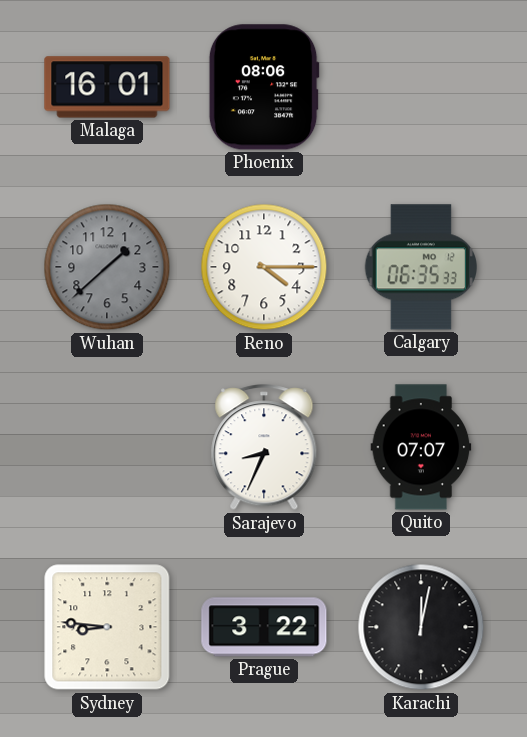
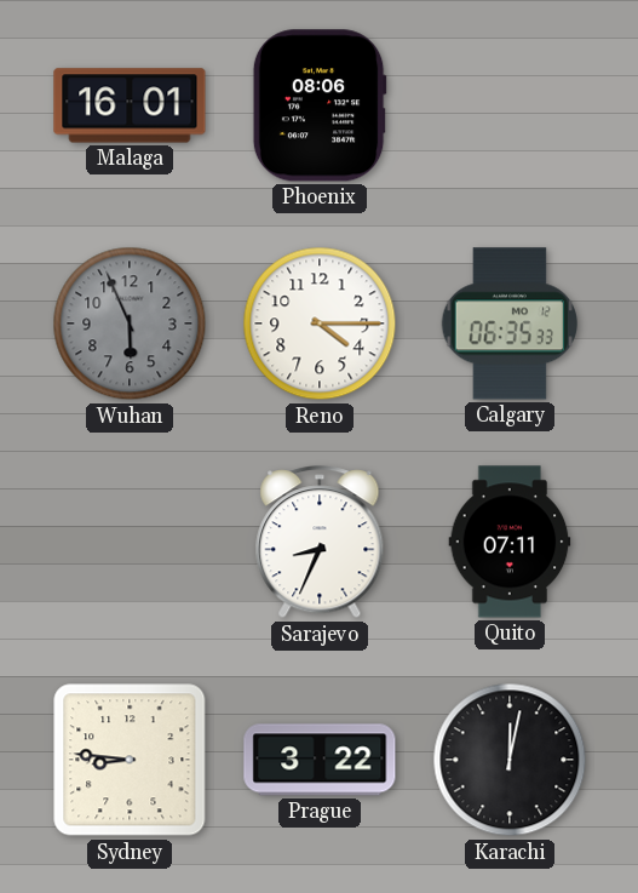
Wuhan: 1:38 -> 5:56
Quito: 07:07 -> 07:11
